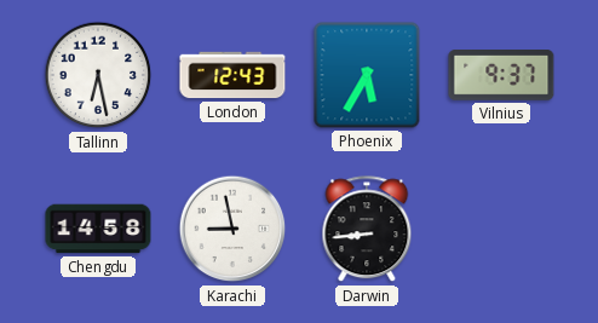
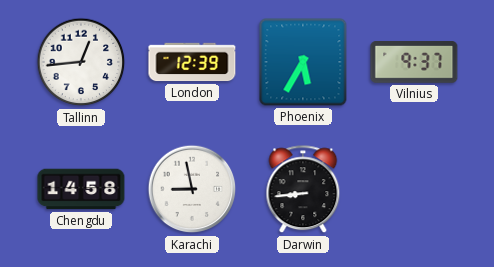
Tallinn: 6:28 -> 12:44
London: 12:43 -> 12:39
